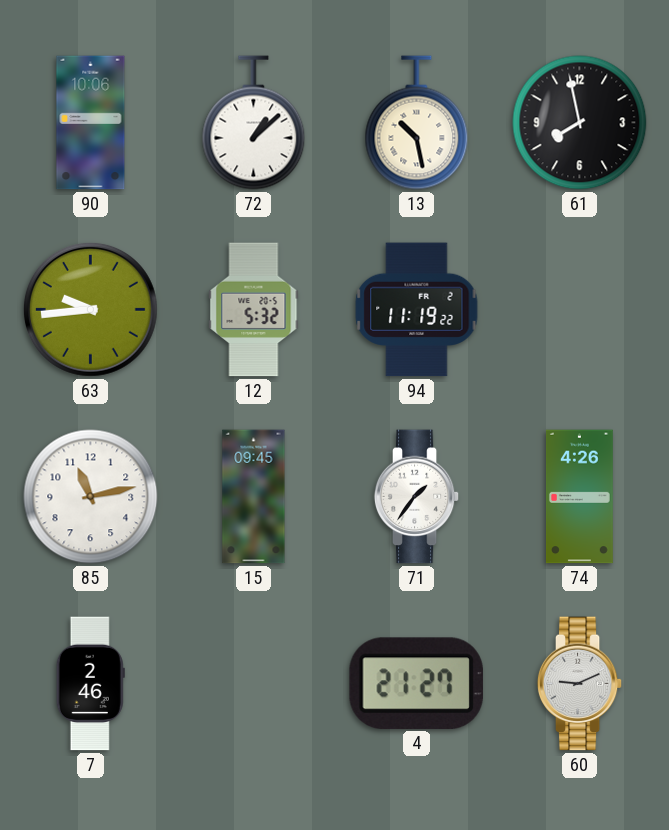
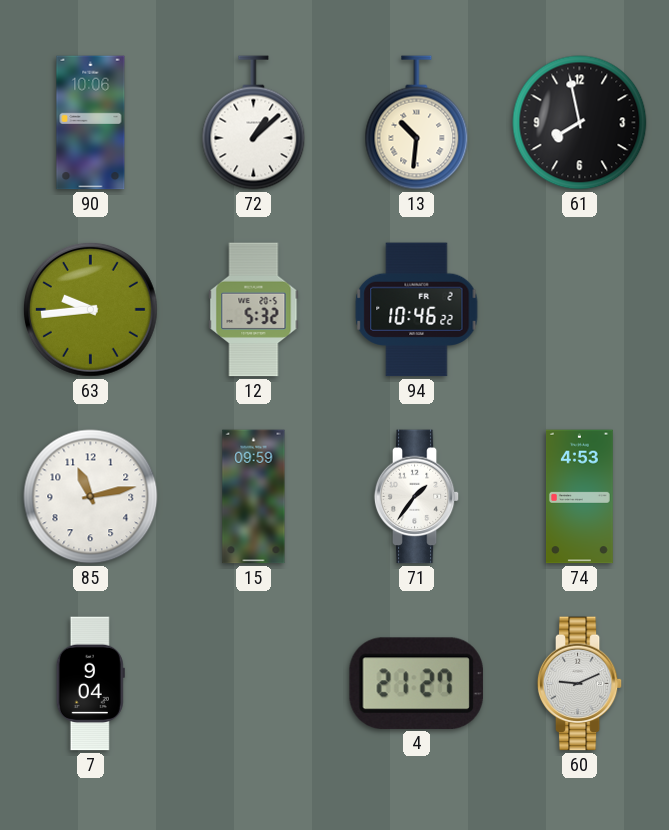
13: 10:28 -> 10:31
94: 11:19 -> 10:46
15: 09:45 -> 09:59
74: 4:26 -> 4:53
7: 2:46 -> 9:04
